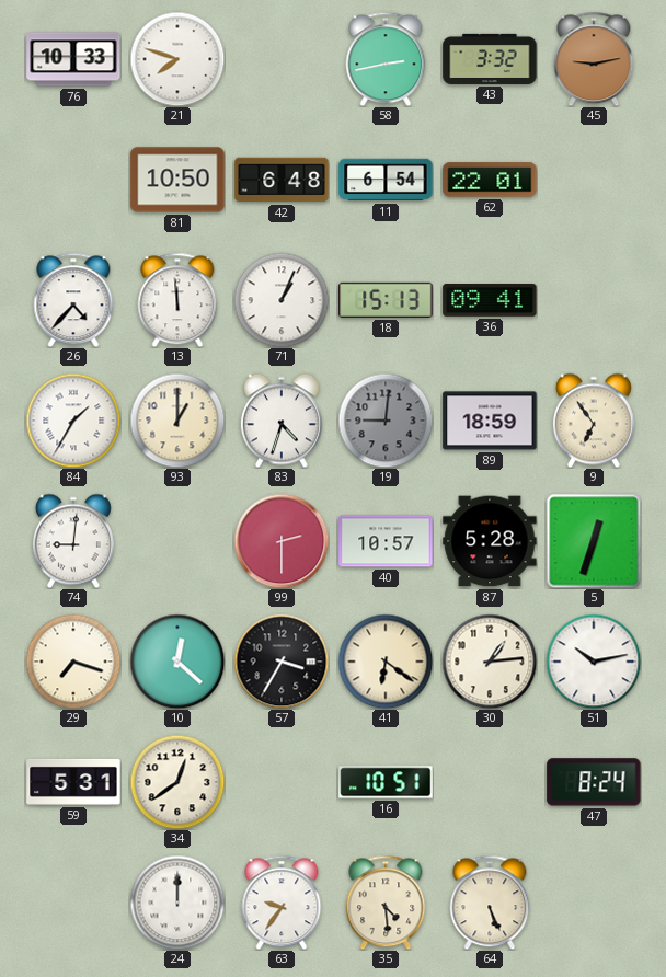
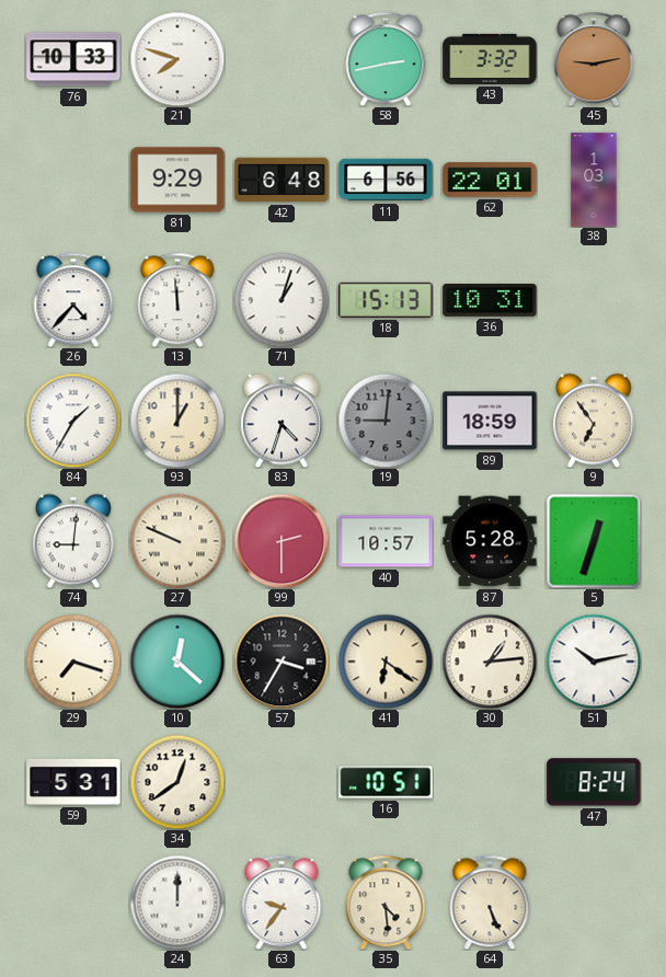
81: 10:50 -> 9:29
11: 6:54 -> 6:56
38: none -> 1:03
71: 1:04 -> 1:03
36: 09:41 -> 10:31
27: none -> 9:49
